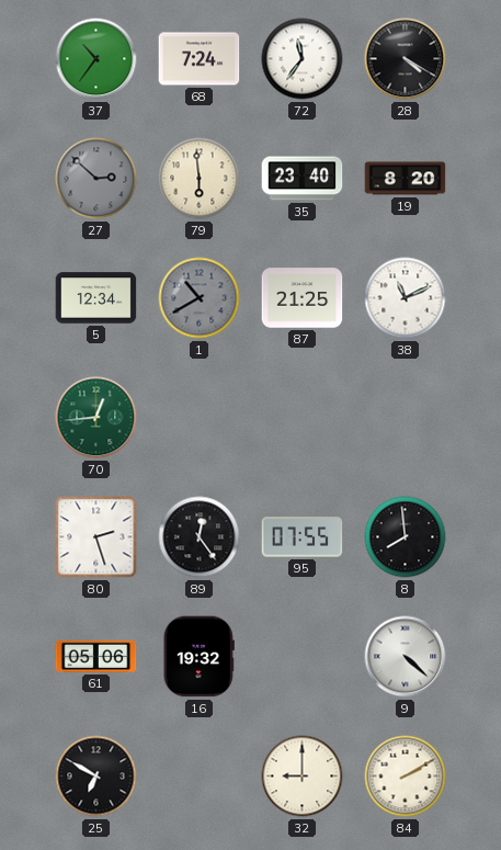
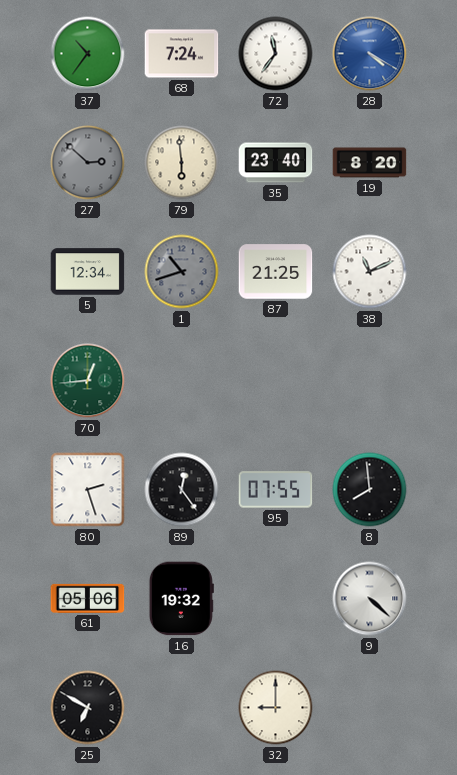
28 dial: black -> blue
1: 10:40 -> 10:42
84: 2:10 -> none
